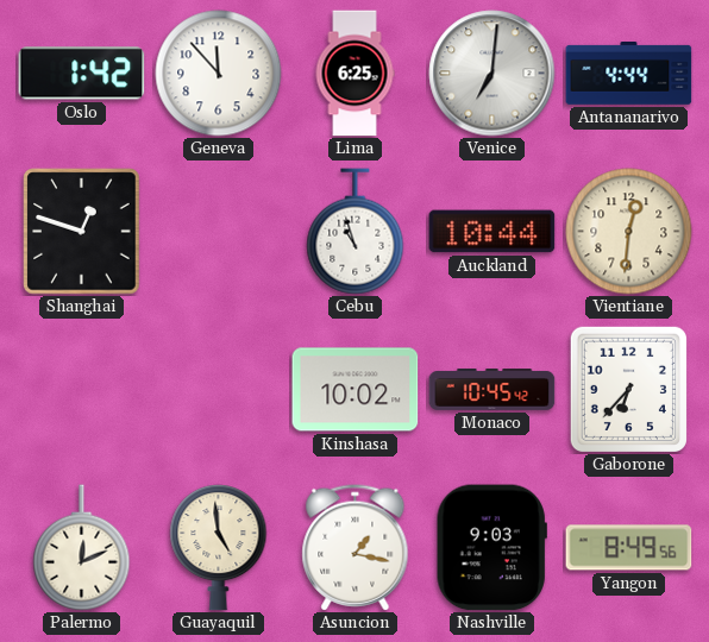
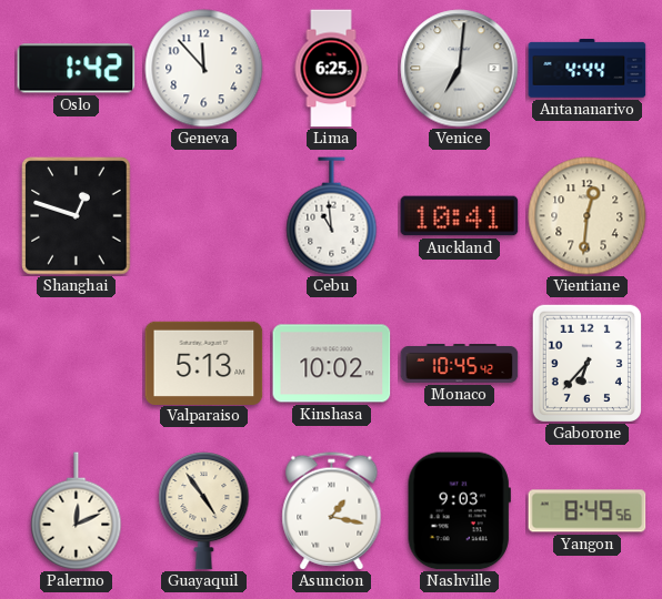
Cebu: 10:57 -> 10:59
Auckland: 10:44 -> 10:41
Valparaiso: none -> 5:13
Guayaquil: 4:59 -> 4:54
